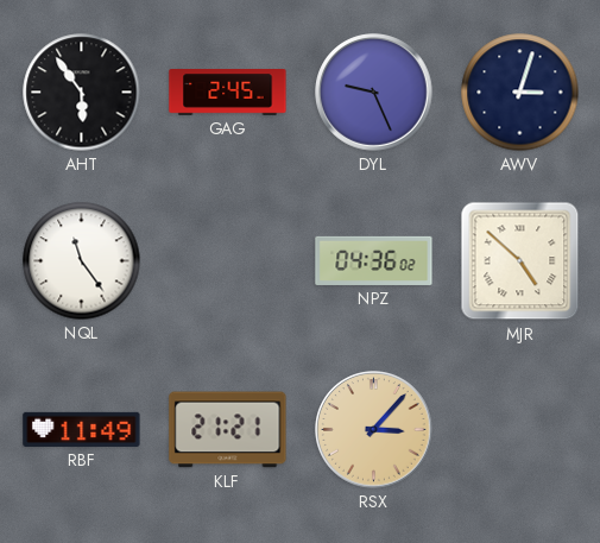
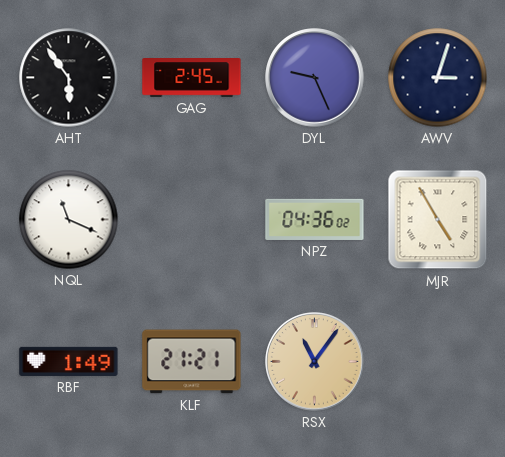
NQL: 11:24 -> 11:19
MJR: 4:52 -> 4:55
RBF: 11:49 -> 1:49
RSX: 3:07 -> 11:06
